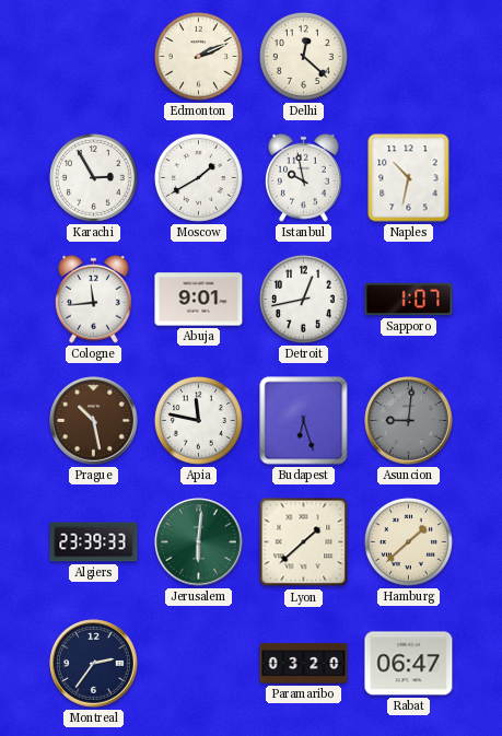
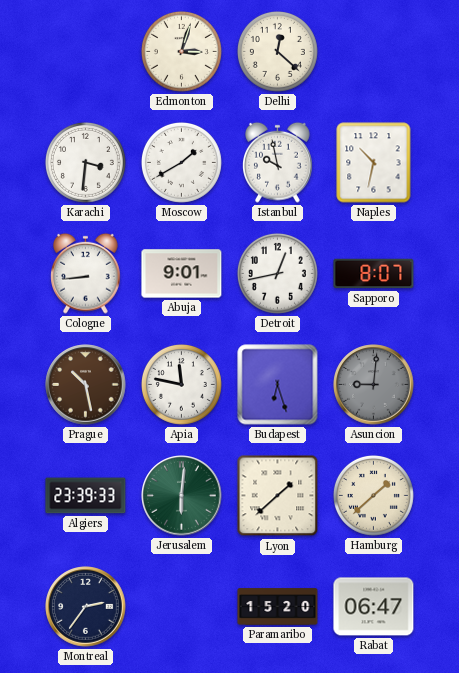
Edmonton: 2:11 -> 3:03
Karachi: 2:55 -> 3:31
Cologne: 11:44 -> 8:44
Sapporo: 1:07 -> 8:07
Paramaribo: 03:20 -> 15:20
